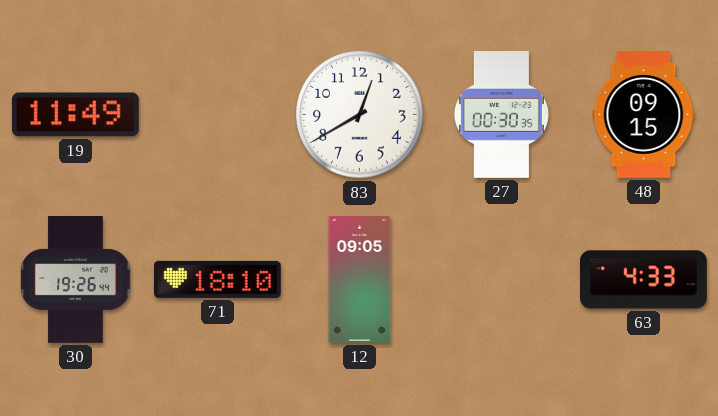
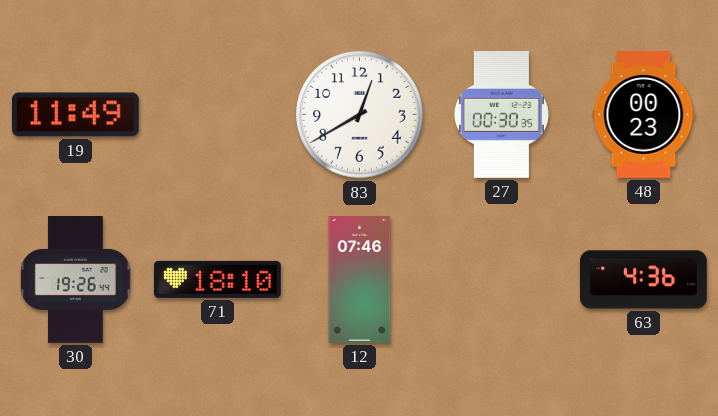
48: 09:15 -> 00:23
12: 09:05 -> 07:46
63: 4:33 -> 4:36
